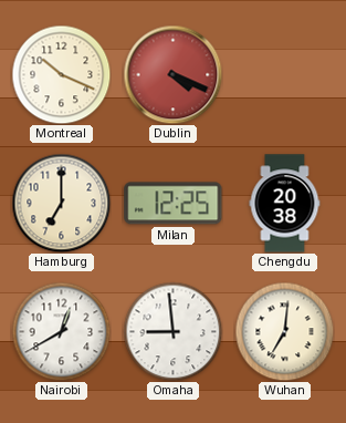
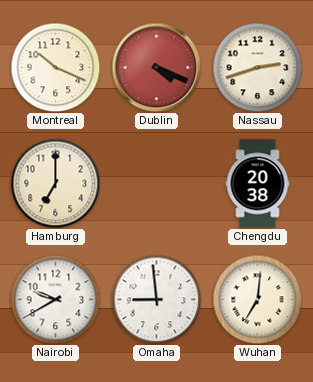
Nassau: none -> 2:42
Milan: 12:25 -> none
Nairobi: 12:40 -> 9:40
